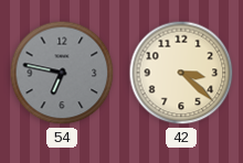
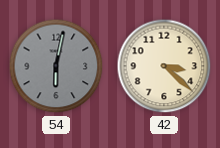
54: 6:47 -> 6:02
